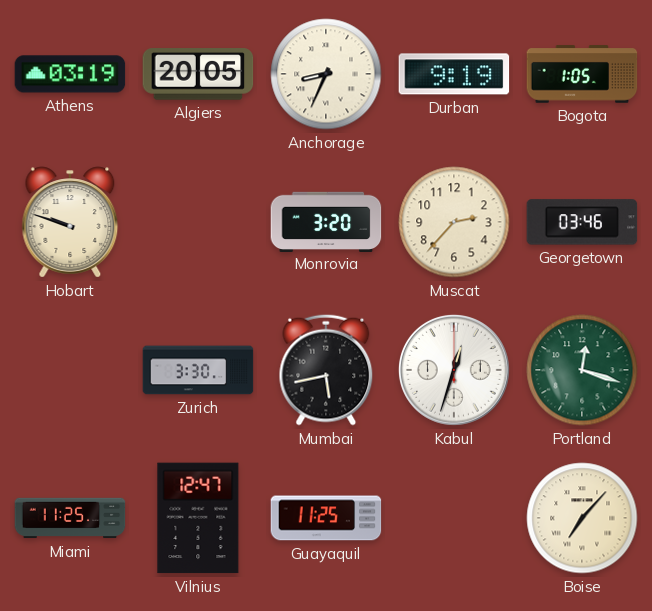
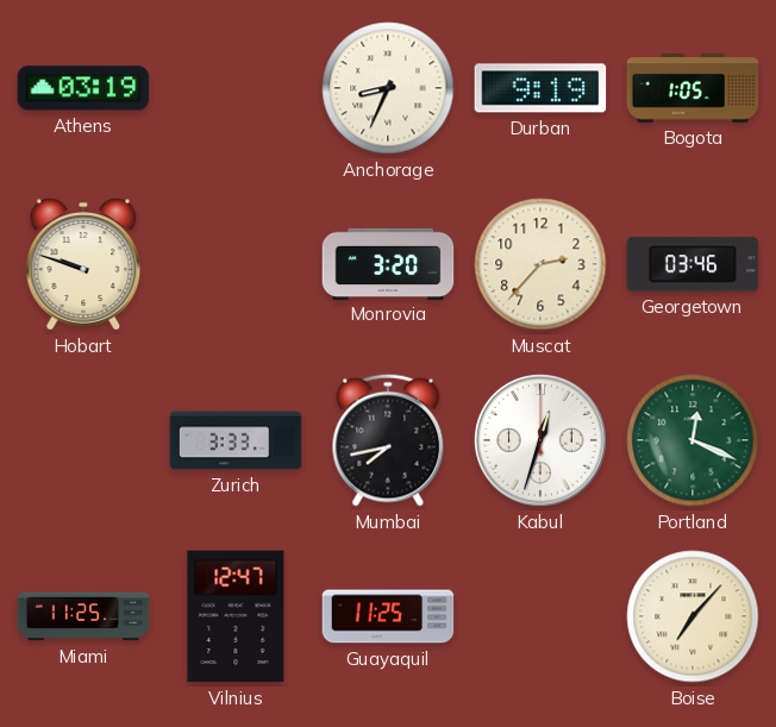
Algiers: 20:05 -> none
Zurich: 3:30 -> 3:33
Mumbai: 5:43 -> 7:43
Portland: 12:18 -> 12:19
